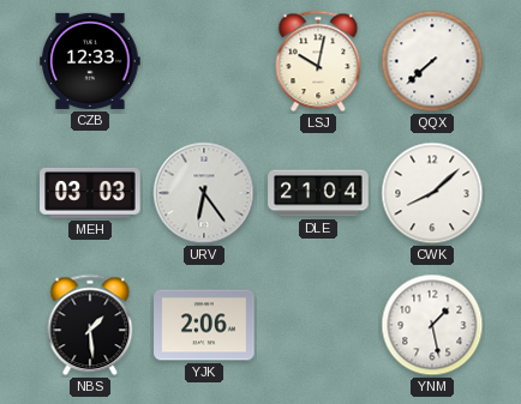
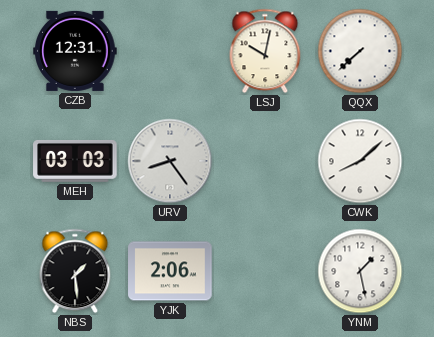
CZB: 12:33 -> 12:31
URV: 6:24 -> 8:24
DLE: 21:04 -> none
